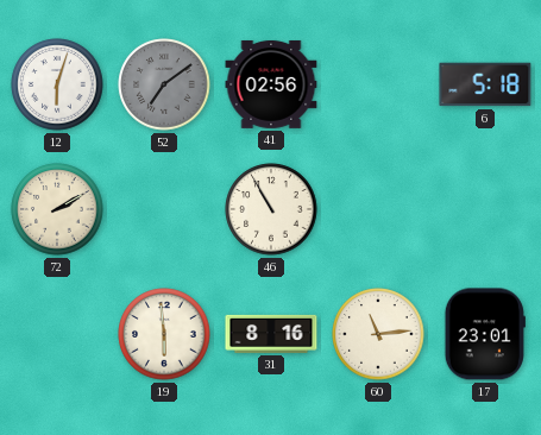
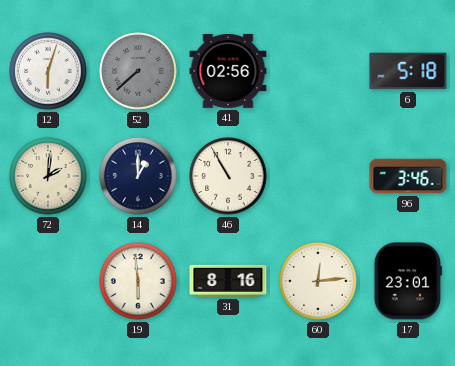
52: 7:09 -> 7:38
72: 2:10 -> 2:01
14: none -> 1:00
96: none -> 3:46
60: 11:14 -> 12:14
